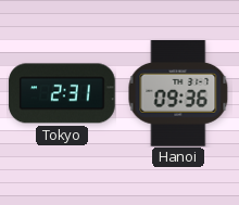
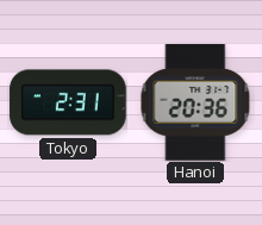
Hanoi: 09:36 -> 20:36
